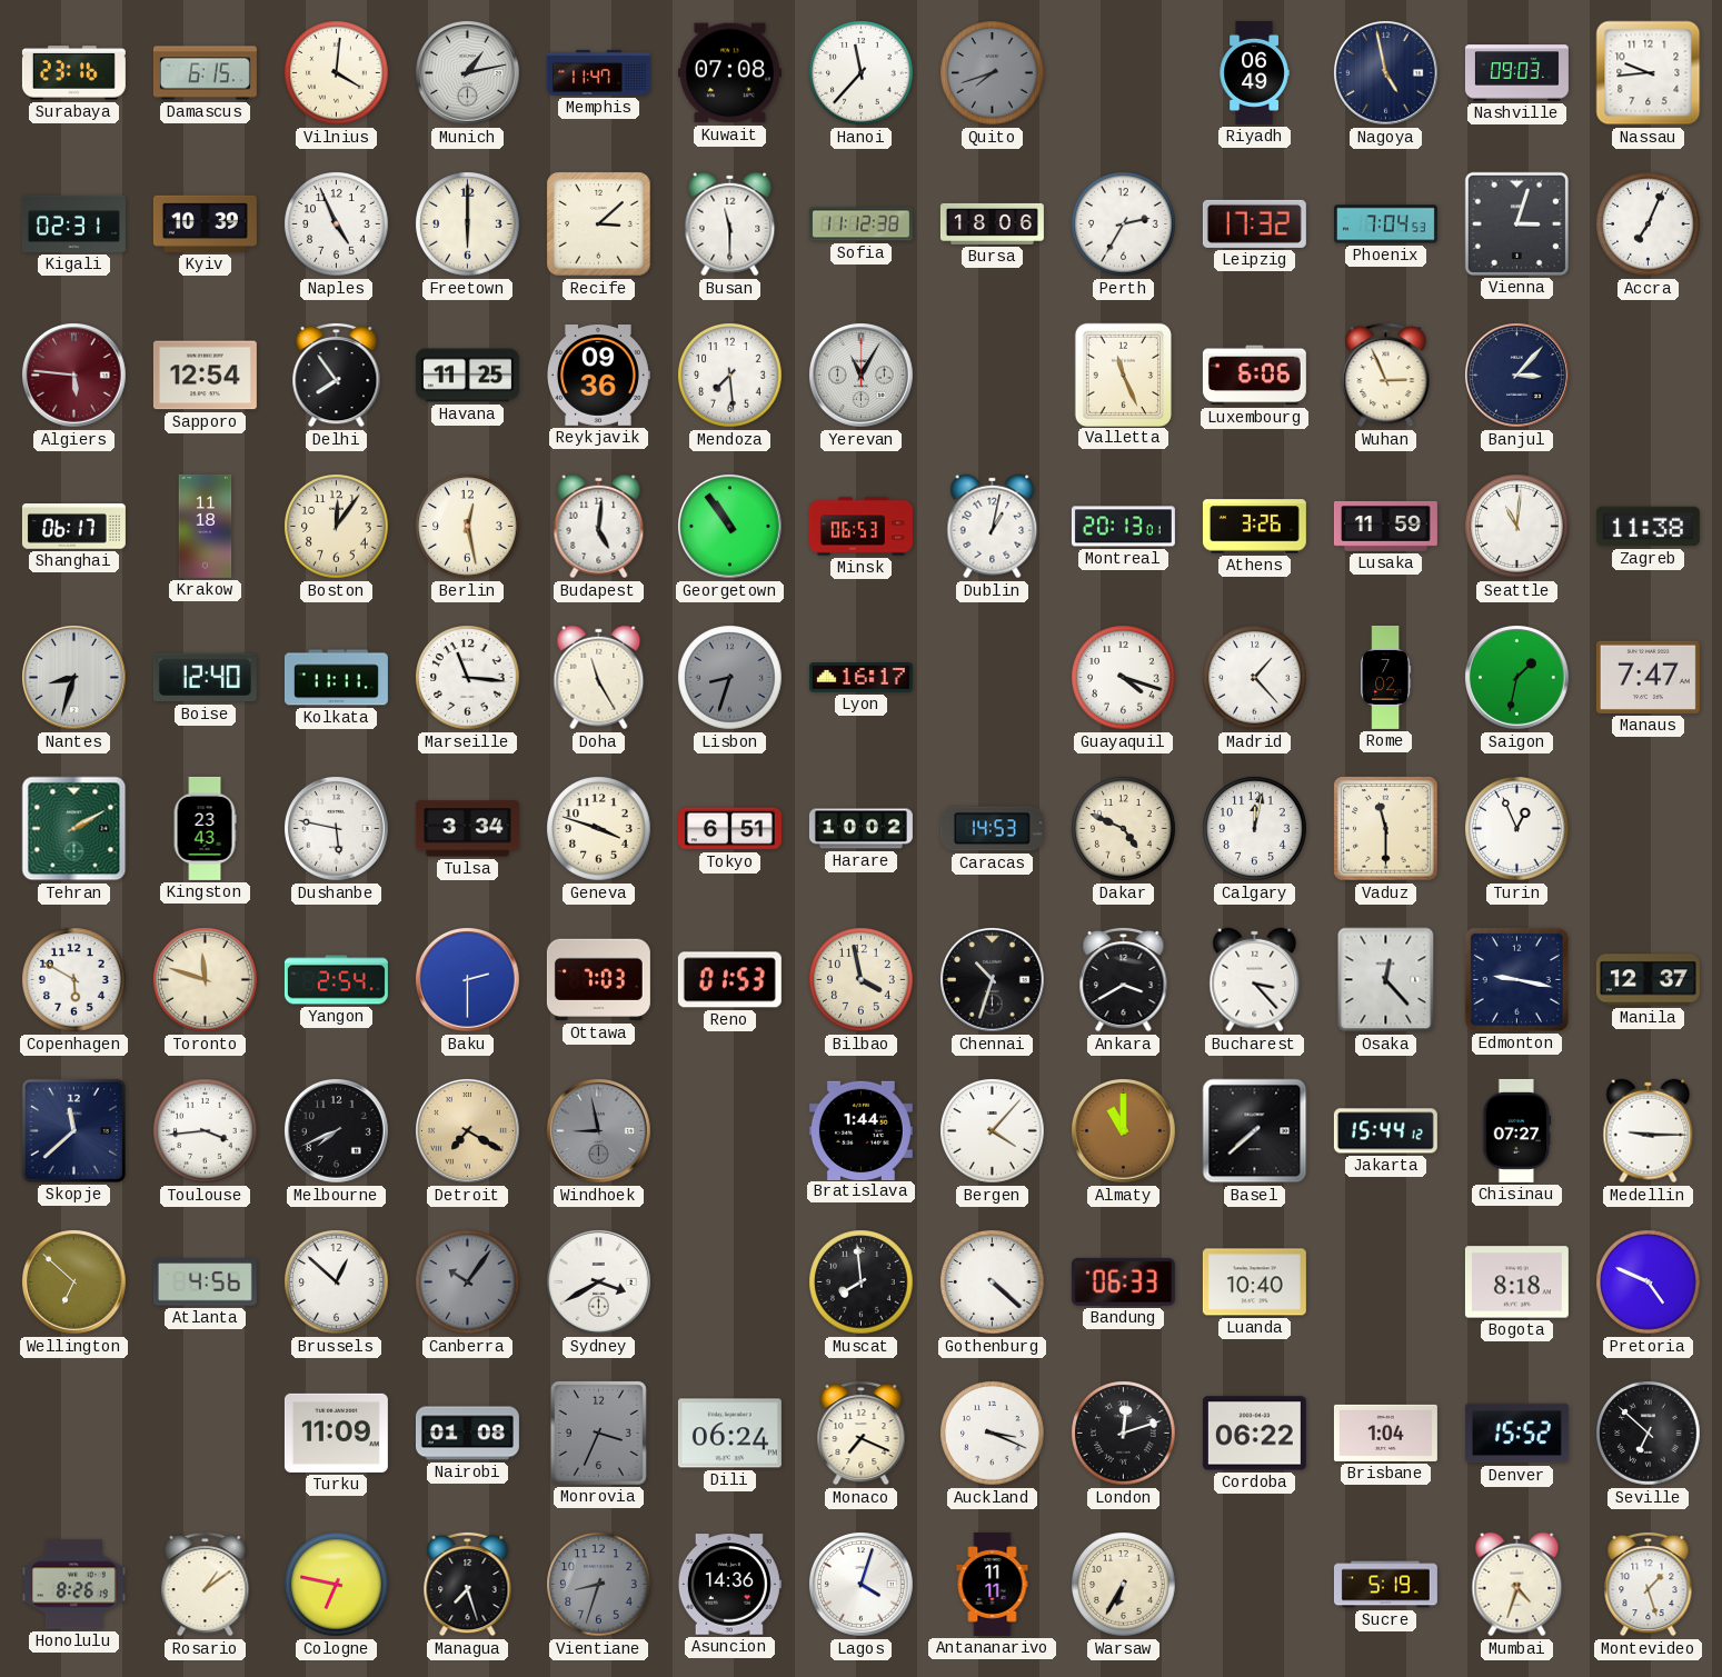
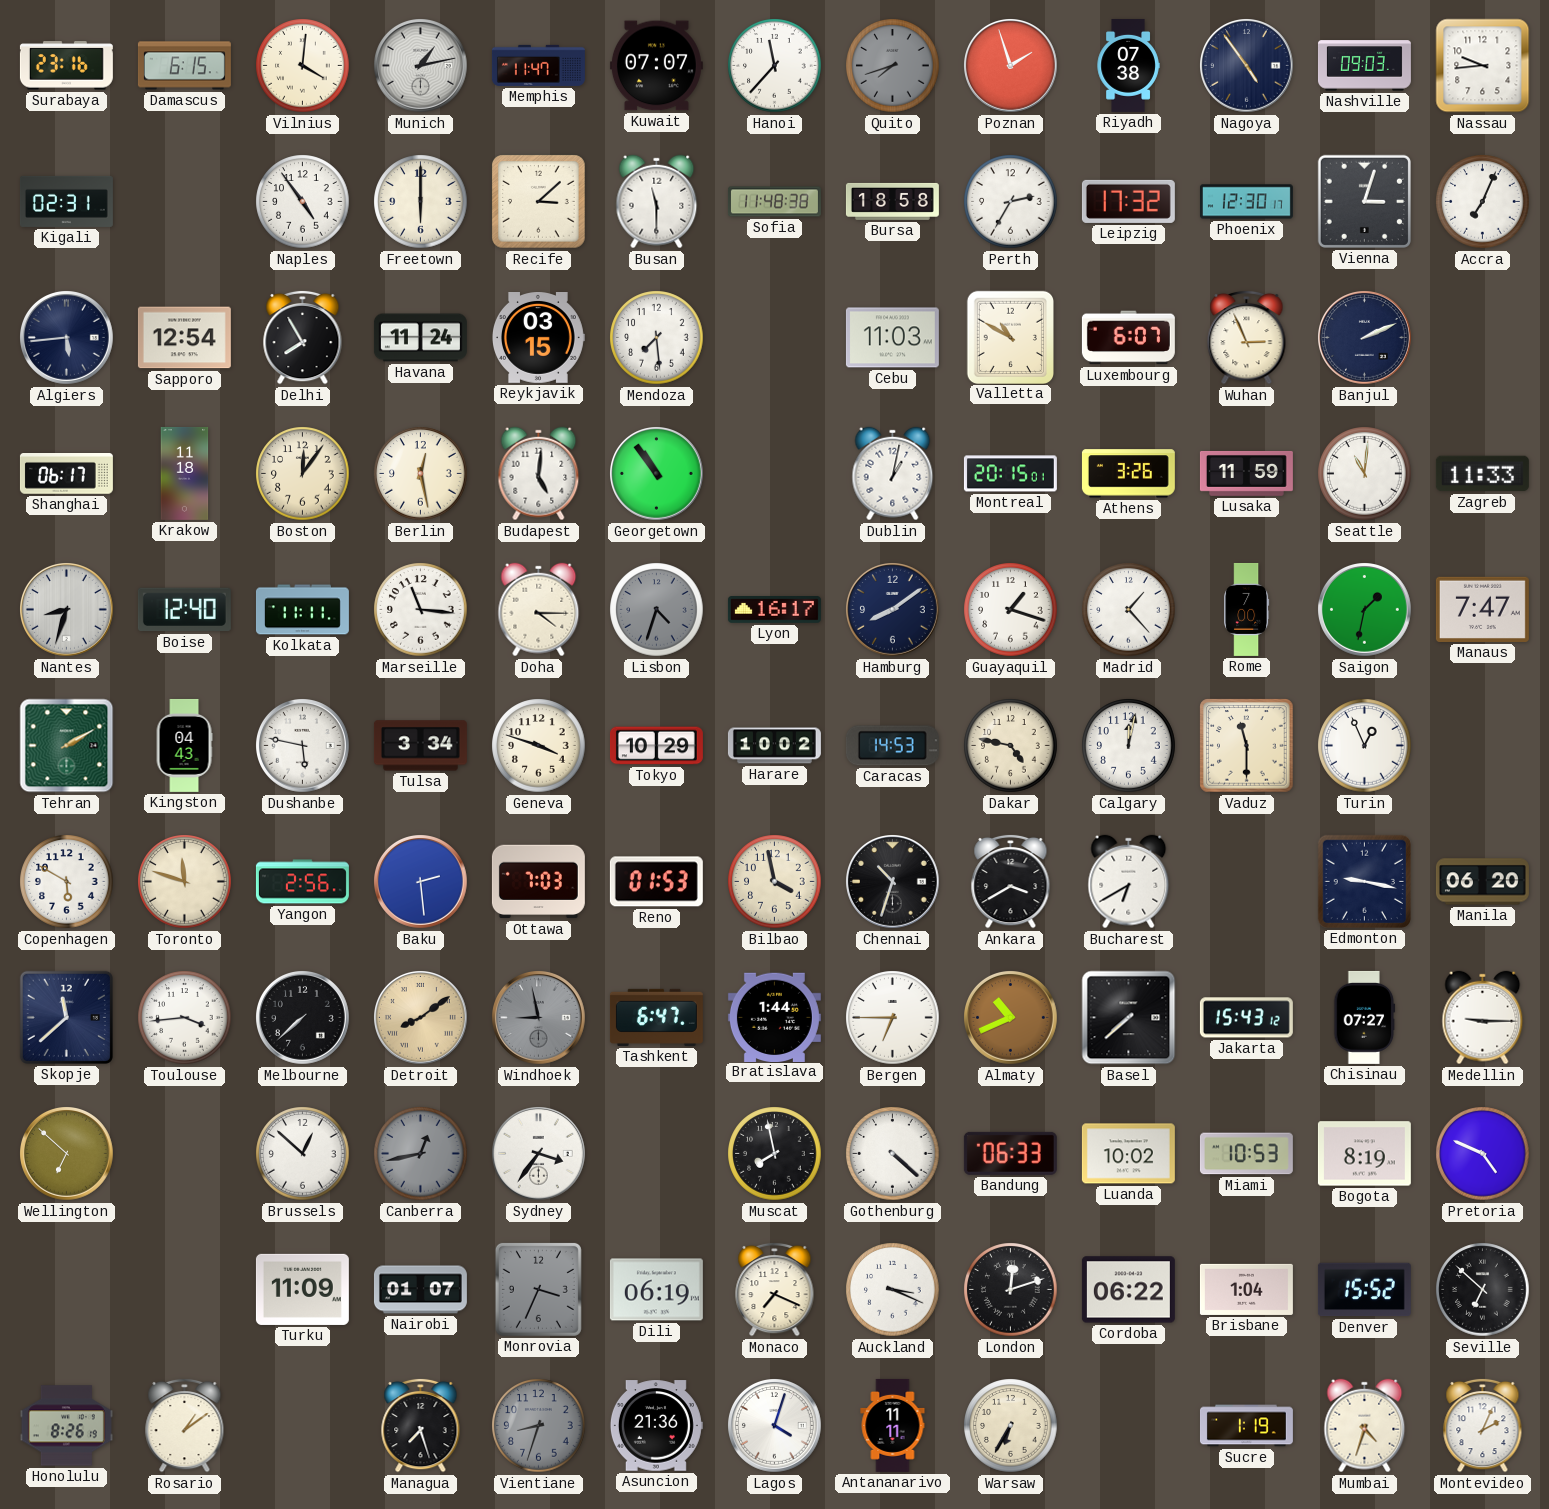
Kuwait: 07:08 -> 07:07
Poznan: none -> 1:57
Riyadh: 06:49 -> 07:38
Nagoya: 4:58 -> 4:54
Kyiv: 10:39 -> none
Naples: 4:56 -> 4:54
Sofia: 11:12 -> 11:48
Bursa: 18:06 -> 18:58
Phoenix: 7:04 -> 12:30
Algiers: 5:46 -> 5:44
Algiers dial: burgundy -> navy
Delhi: 7:54 -> 7:55
Havana: 11:25 -> 11:24
Reykjavik: 09:36 -> 03:15
Yerevan: 11:05 -> none
Cebu: none -> 11:03
Valletta: 11:26 -> 10:50
Luxembourg: 6:06 -> 6:07
Banjul: 3:07 -> 2:11
Minsk: 06:53 -> none
Montreal: 20:13 -> 20:15
Zagreb: 11:38 -> 11:33
Doha: 11:25 -> 4:15
Lisbon: 8:33 -> 4:33
Hamburg: none -> 8:09
Guayaquil: 4:18 -> 1:18
Rome: 7:02 -> 7:00
Kingston: 23:43 -> 04:43
Tokyo: 6:51 -> 10:29
Dakar: 4:49 -> 4:47
Yangon: 2:54 -> 2:56
Baku: 2:30 -> 2:29
Bucharest: 3:23 -> 6:40
Osaka: 12:23 -> none
Manila: 12:37 -> 06:20
Melbourne: 7:41 -> 7:38
Detroit: 7:20 -> 8:09
Tashkent: none -> 6:47
Bergen: 4:07 -> 6:45
Almaty: 11:00 -> 10:41
Jakarta: 15:44 -> 15:43
Atlanta: 4:56 -> none
Canberra: 10:06 -> 12:43
Sydney: 3:40 -> 3:36
Muscat: 7:59 -> 7:58
Luanda: 10:40 -> 10:02
Miami: none -> 10:53
Bogota: 8:18 -> 8:19
Nairobi: 01:08 -> 01:07
Dili: 06:24 -> 06:19
Cologne: 6:47 -> none
Asuncion: 14:36 -> 21:36
Sucre: 5:19 -> 1:19
Montevideo: 1:27 -> 2:04
